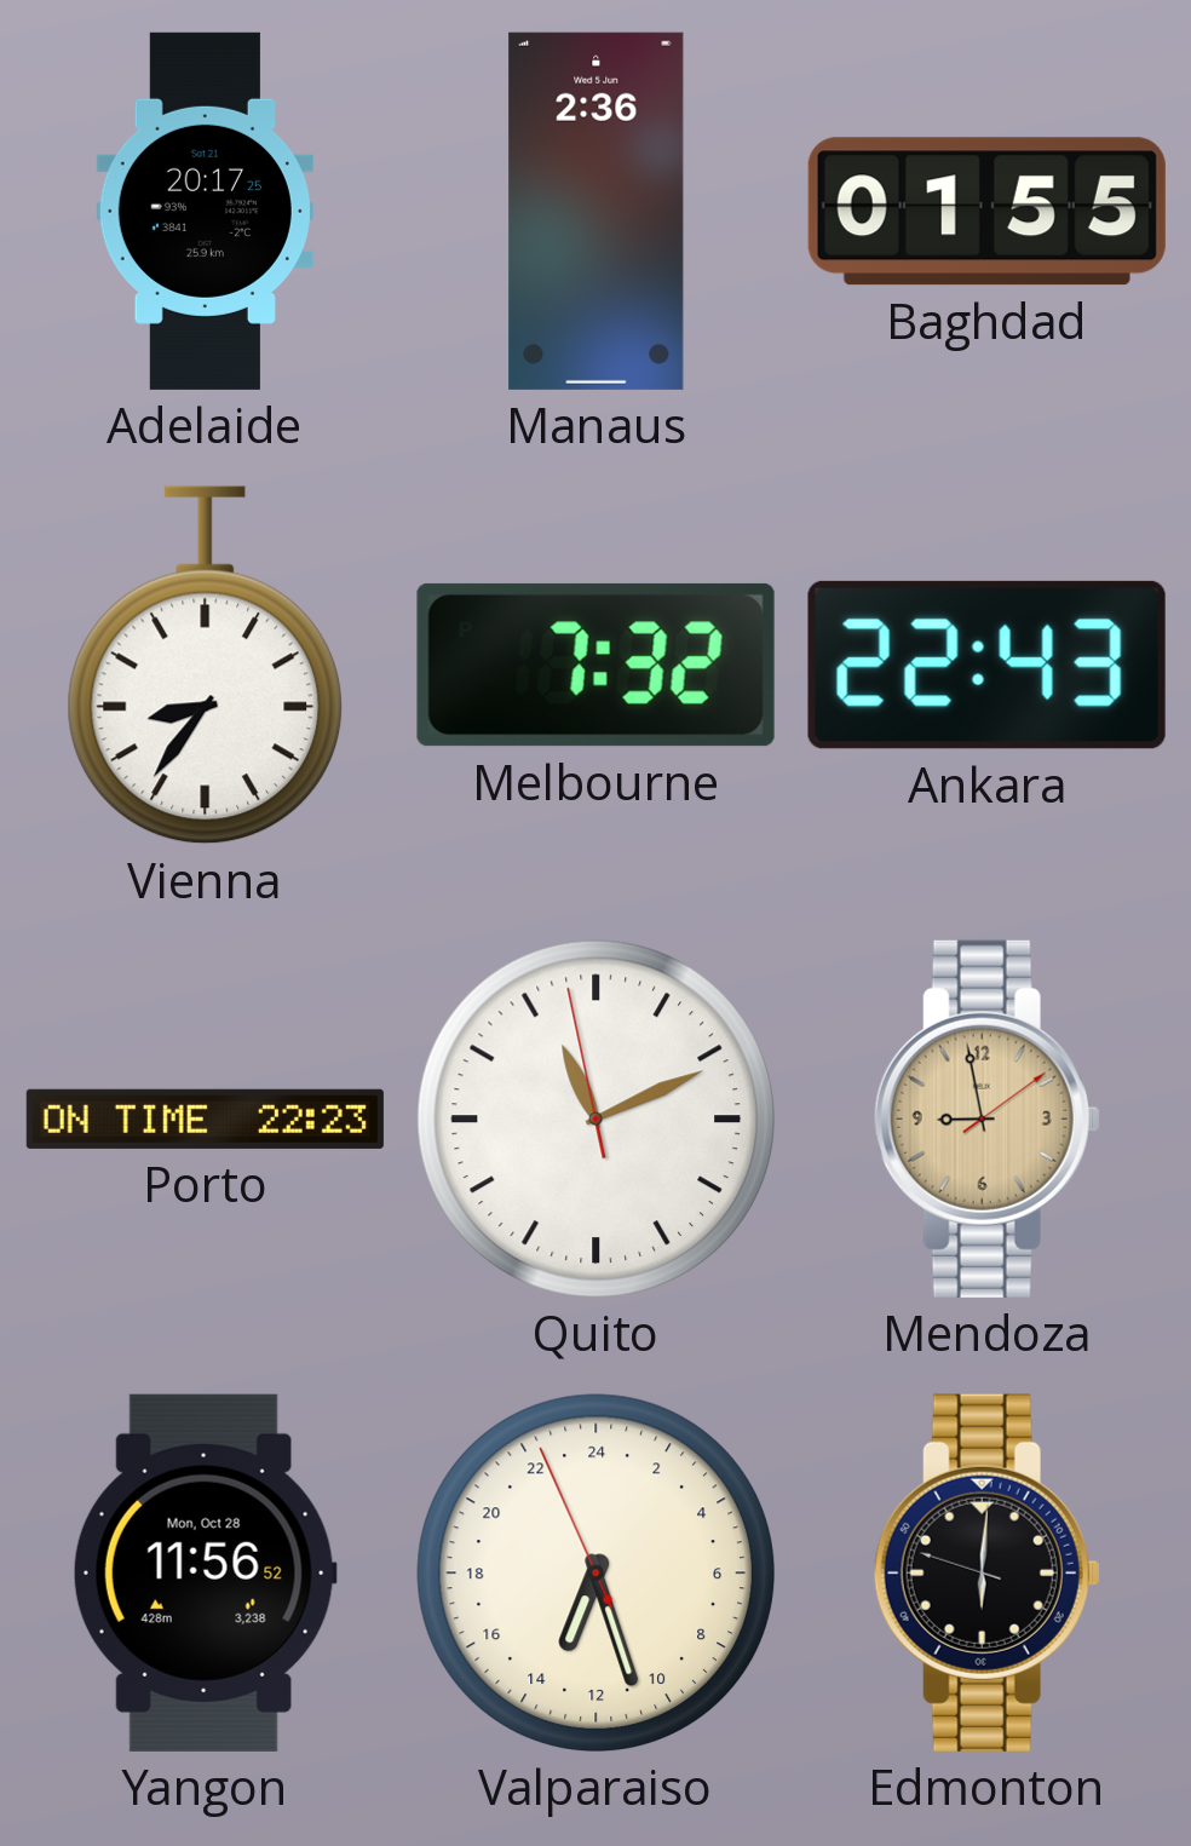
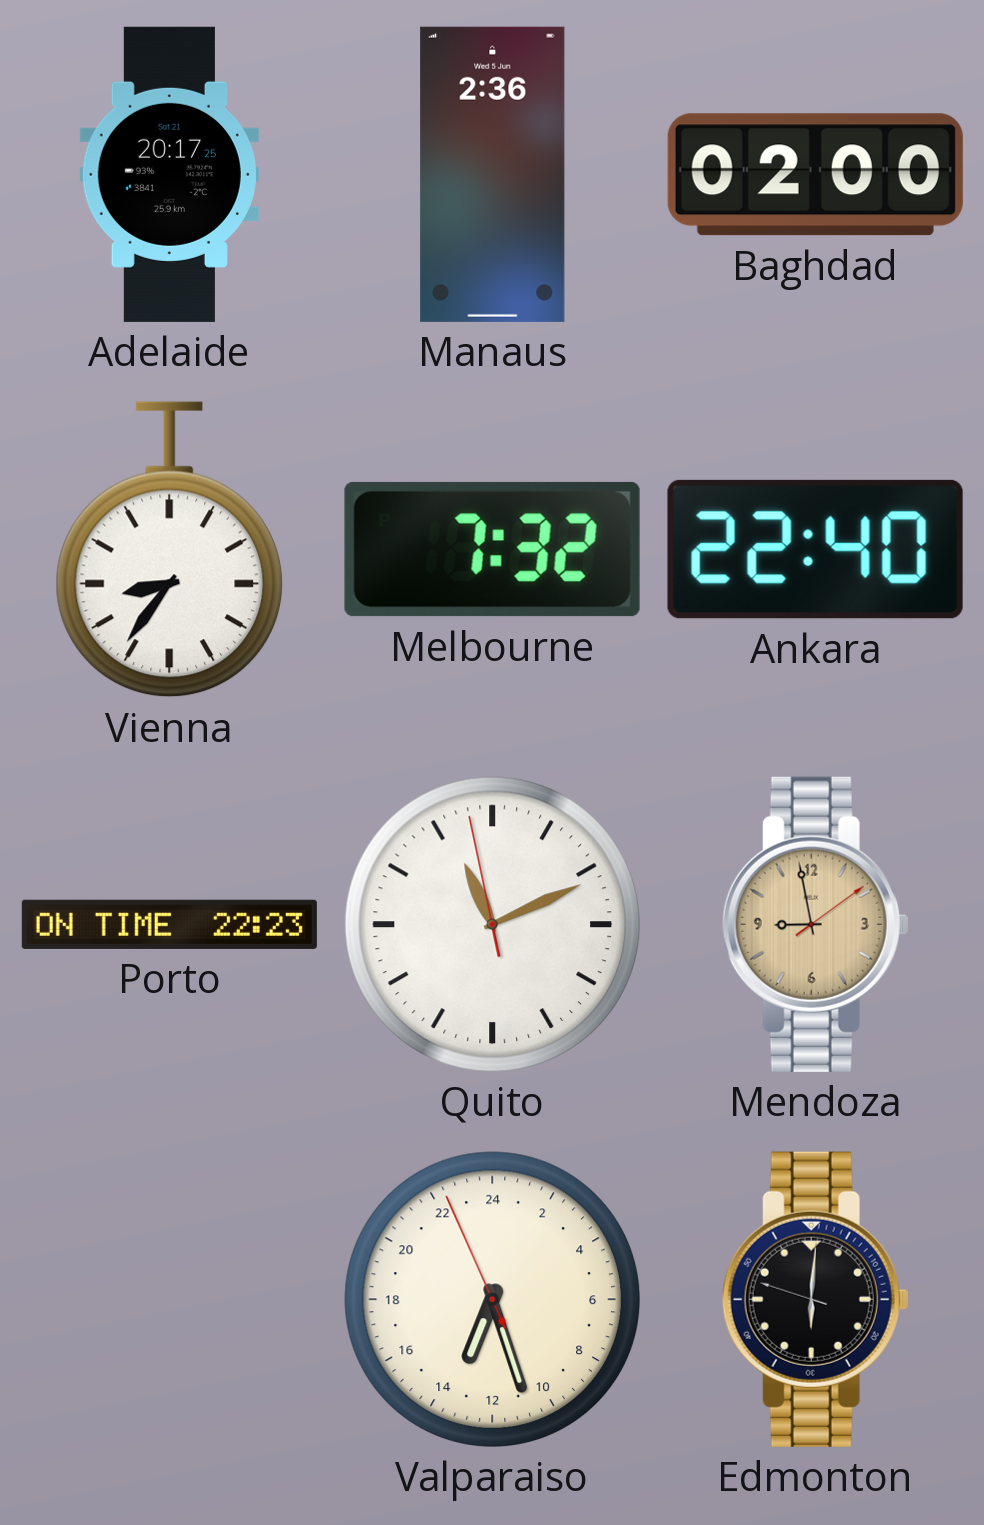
Baghdad: 01:55 -> 02:00
Ankara: 22:43 -> 22:40
Yangon: 11:56 -> none
